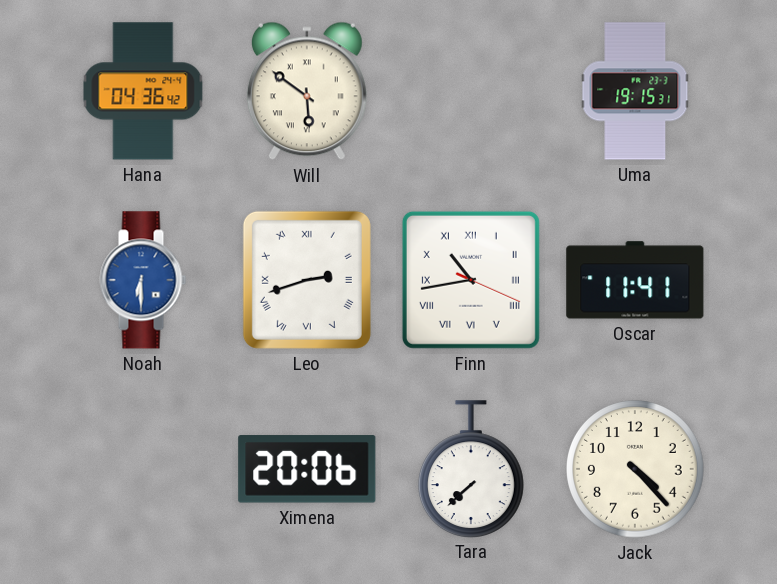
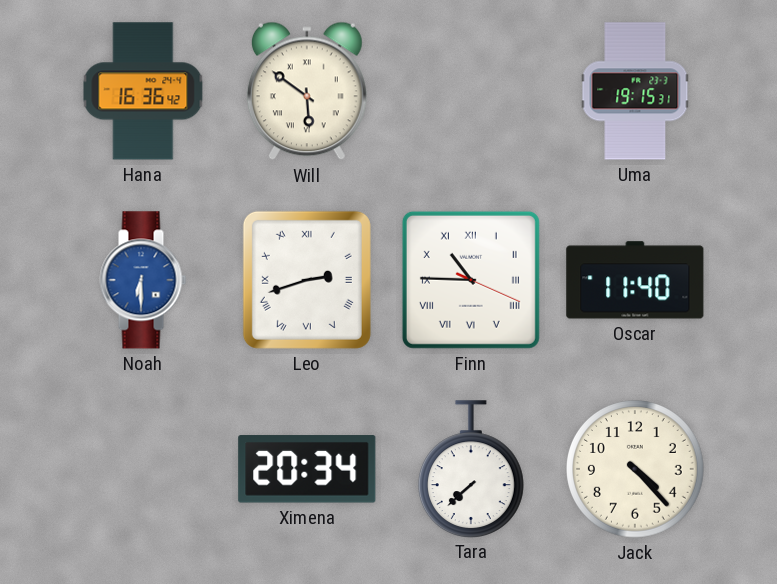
Hana: 04:36 -> 16:36
Finn: 10:43 -> 10:45
Oscar: 11:41 -> 11:40
Ximena: 20:06 -> 20:34
